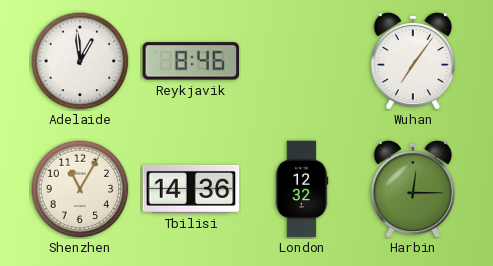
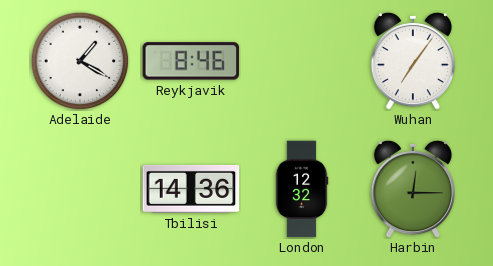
Adelaide: 12:59 -> 1:20
Shenzhen: 11:05 -> none
